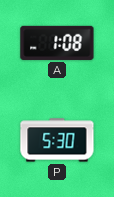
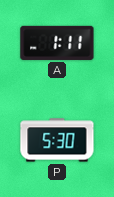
A: 1:08 -> 1:11
